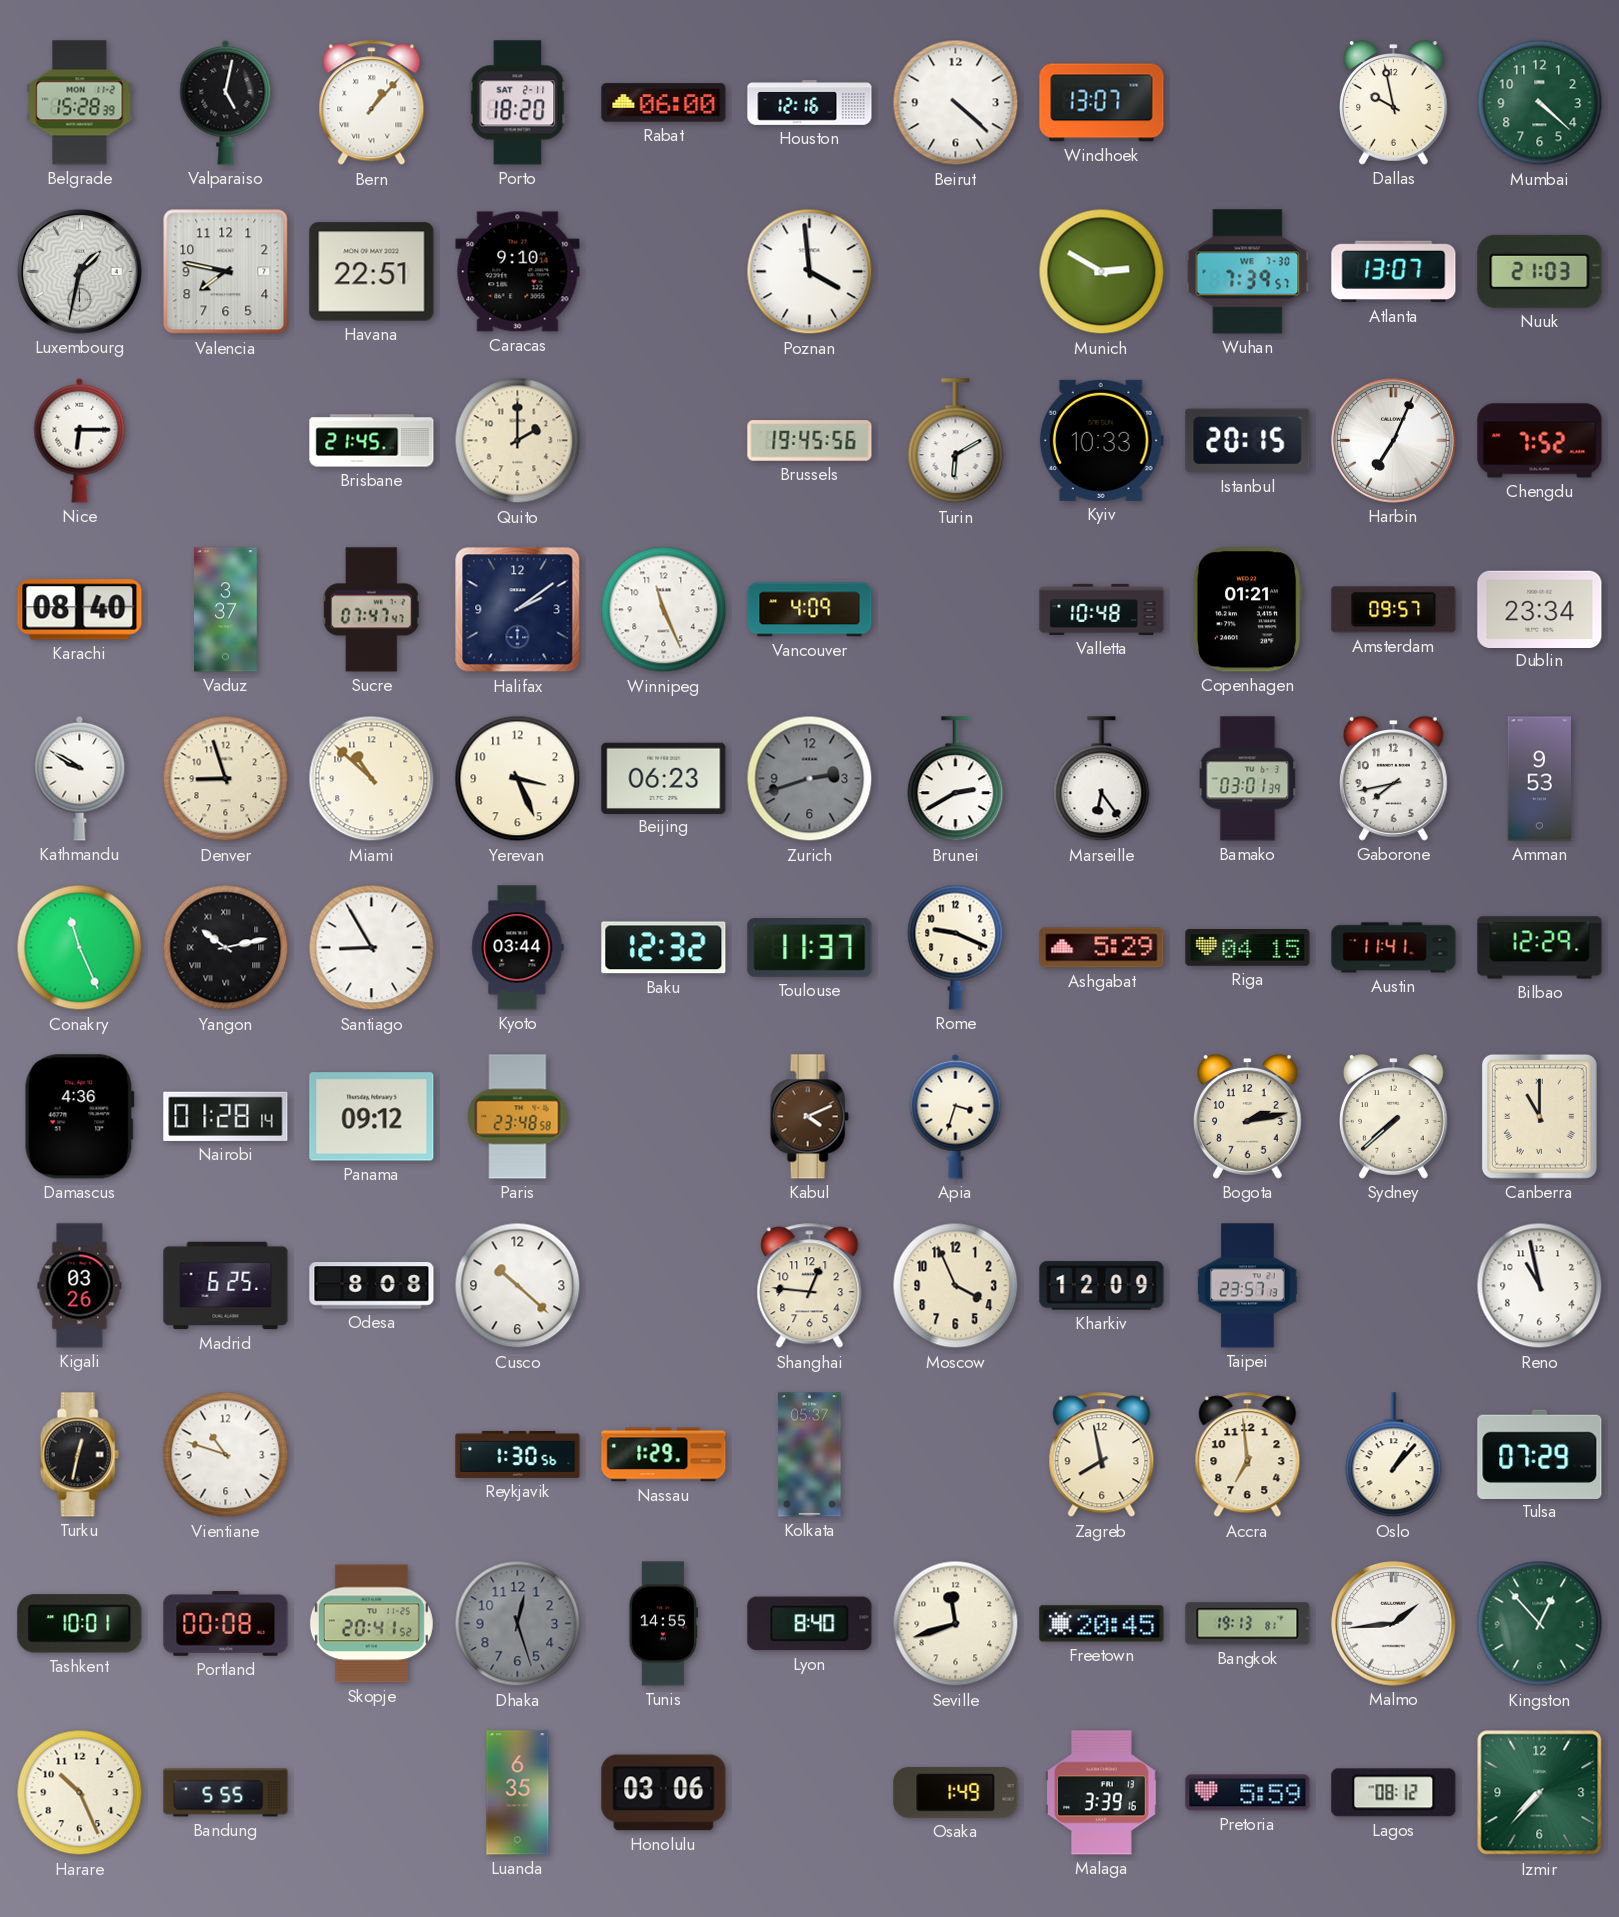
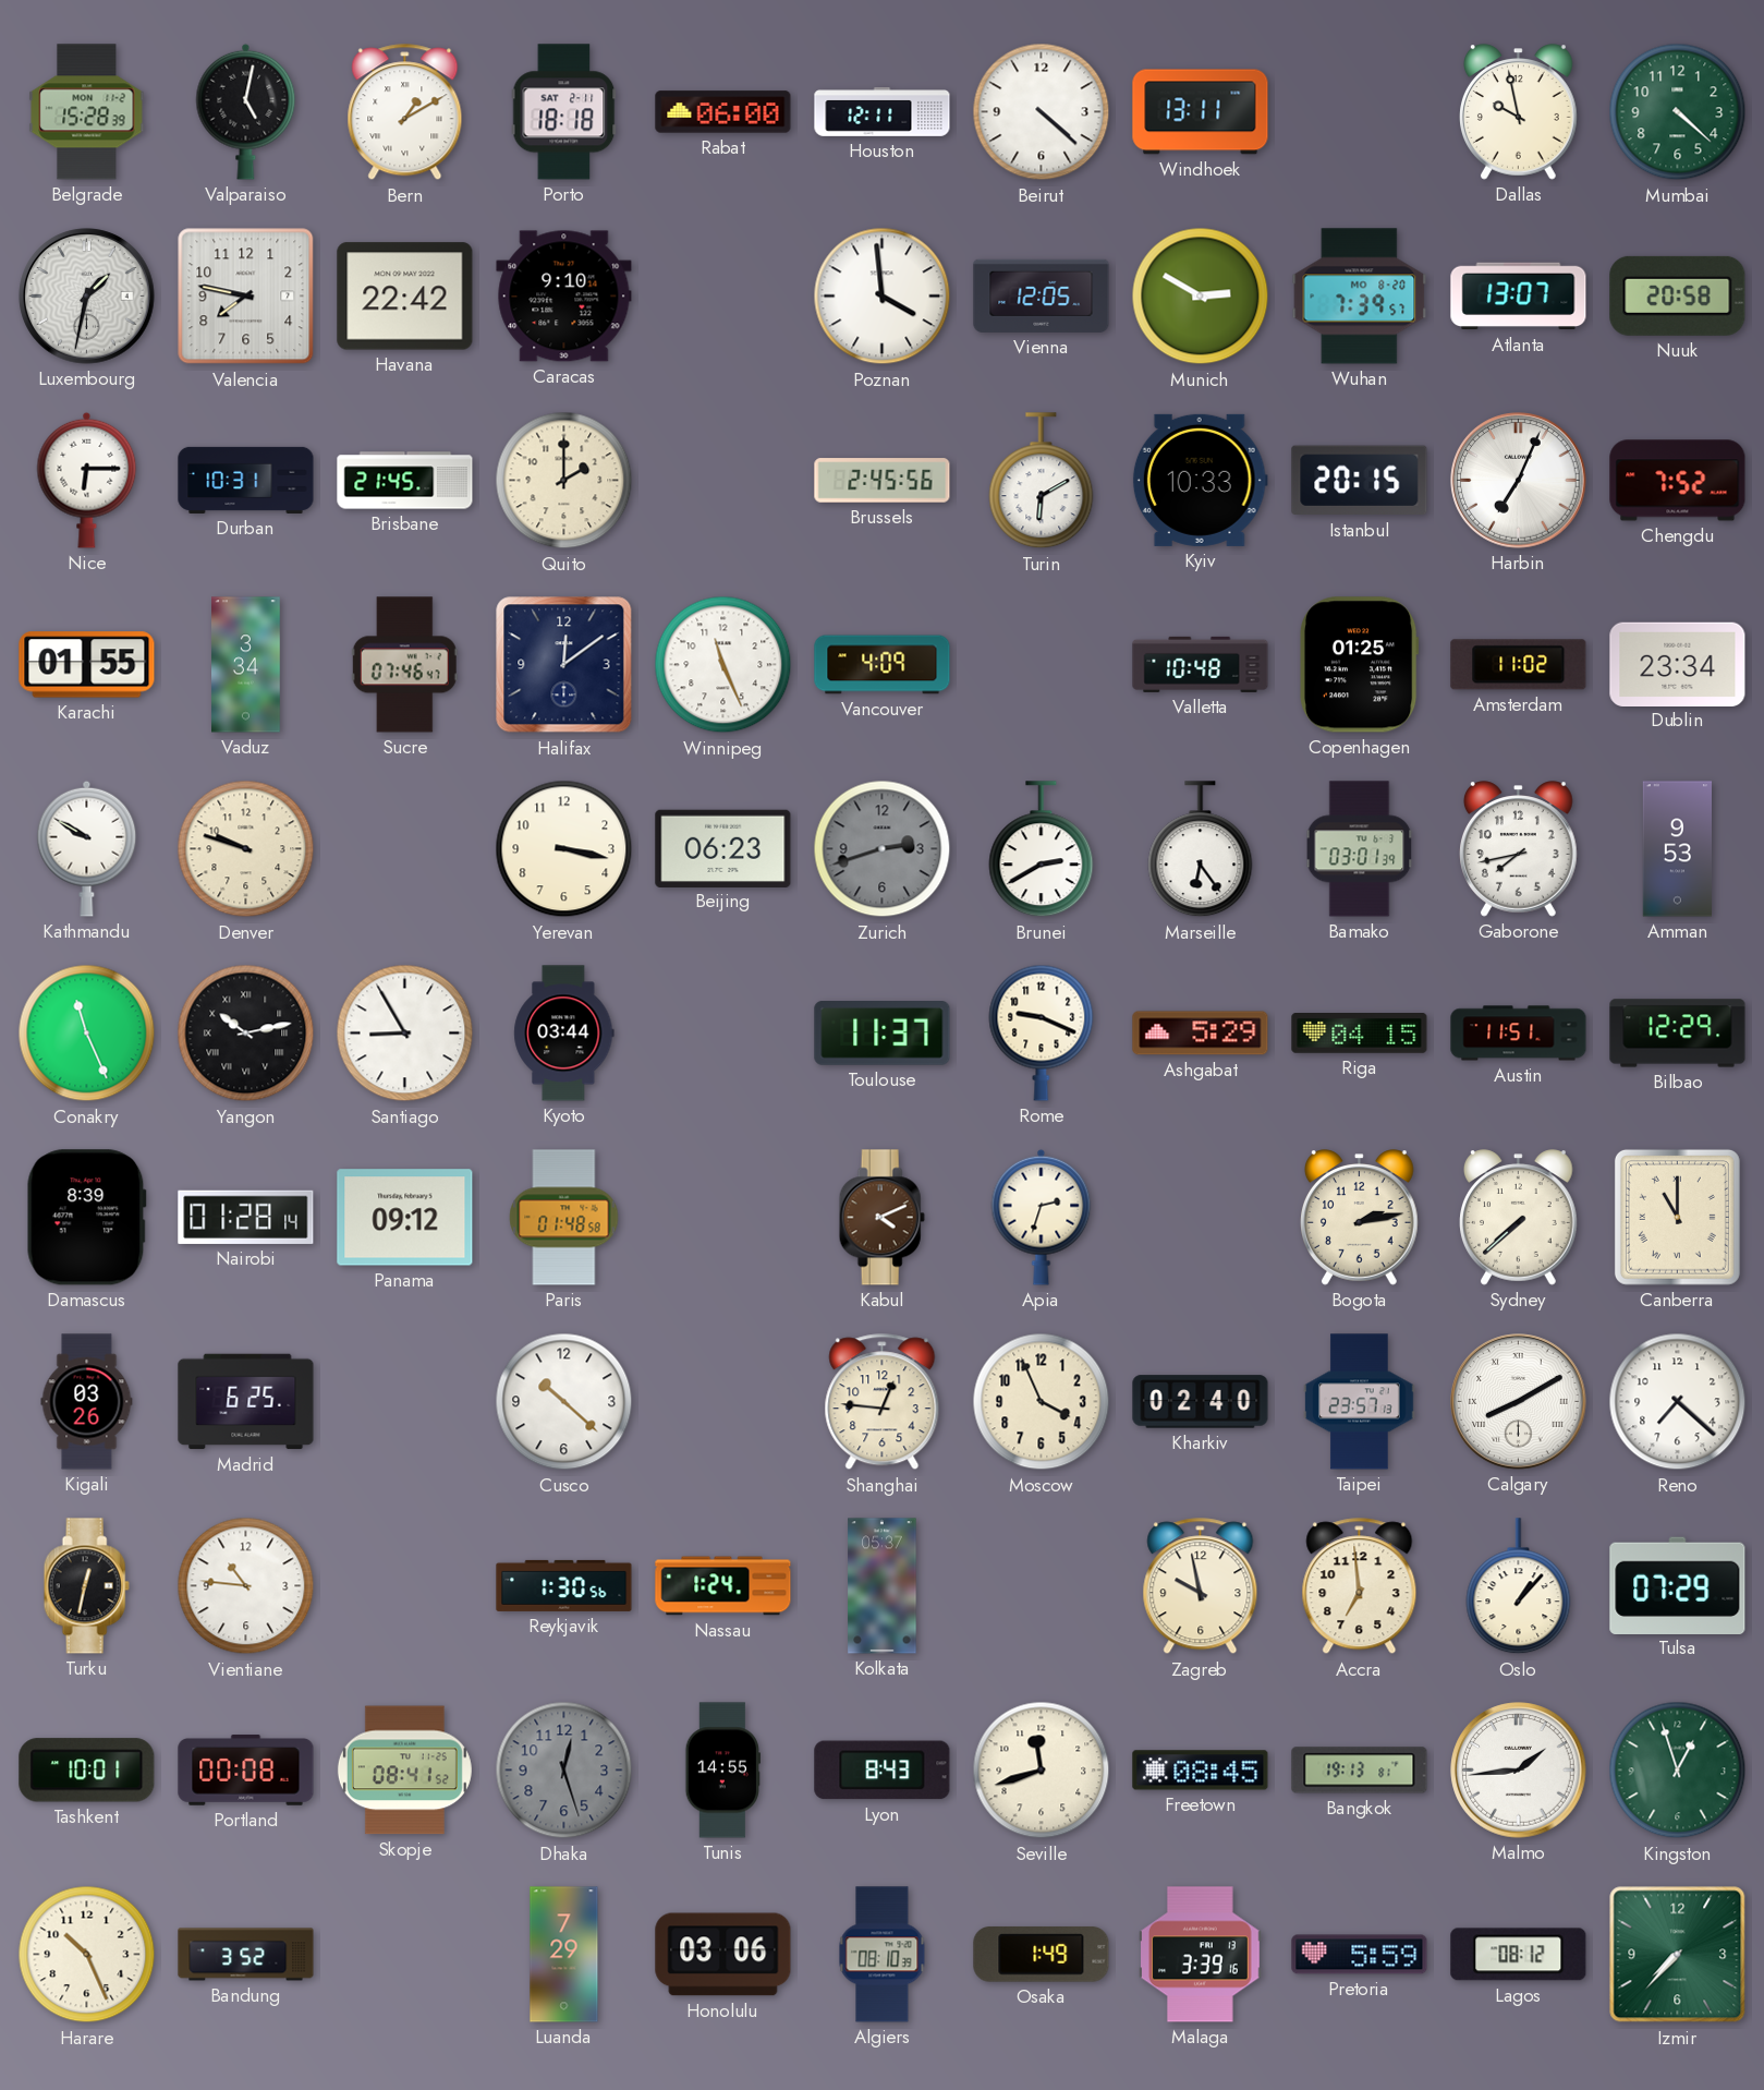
Bern: 1:07 -> 1:10
Porto: 18:20 -> 18:18
Houston: 12:16 -> 12:11
Windhoek: 13:07 -> 13:11
Havana: 22:51 -> 22:42
Vienna: none -> 12:05
Wuhan date: WE 7-30 -> MO 8-20
Nuuk: 21:03 -> 20:58
Durban: none -> 10:31
Brussels: 19:45 -> 2:45
Karachi: 08:40 -> 01:55
Vaduz: 3:37 -> 3:34
Sucre: 07:47 -> 07:46
Halifax: 2:09 -> 12:09
Copenhagen: 01:21 -> 01:25
Amsterdam: 09:57 -> 11:02
Denver: 8:57 -> 9:48
Miami: 10:52 -> none
Yerevan: 3:26 -> 3:17
Baku: 12:32 -> none
Austin: 11:41 -> 11:51
Damascus: 4:36 -> 8:39
Paris: 23:48 -> 01:48
Apia: 3:33 -> 2:33
Odesa: 8:08 -> none
Kharkiv: 12:09 -> 02:40
Calgary: none -> 8:10
Reno: 10:58 -> 7:22
Vientiane: 10:48 -> 10:46
Nassau: 1:29 -> 1:24
Zagreb: 7:58 -> 9:58
Skopje: 20:41 -> 08:41
Lyon: 8:40 -> 8:43
Freetown: 20:45 -> 08:45
Kingston: 12:53 -> 12:57
Bandung: 5:55 -> 3:52
Luanda: 6:35 -> 7:29
Algiers: none -> 08:10
